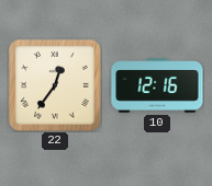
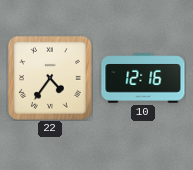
22: 12:36 -> 4:36
